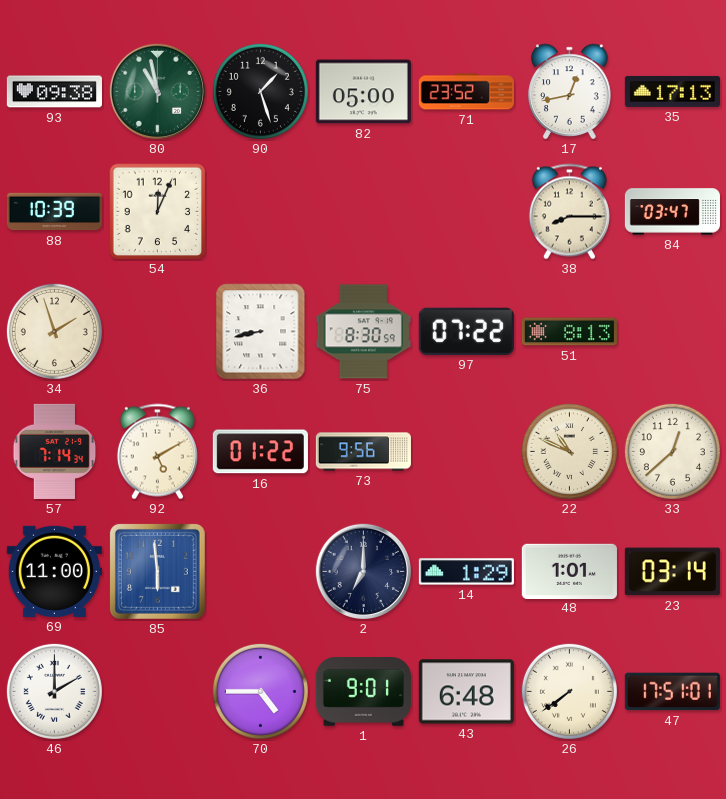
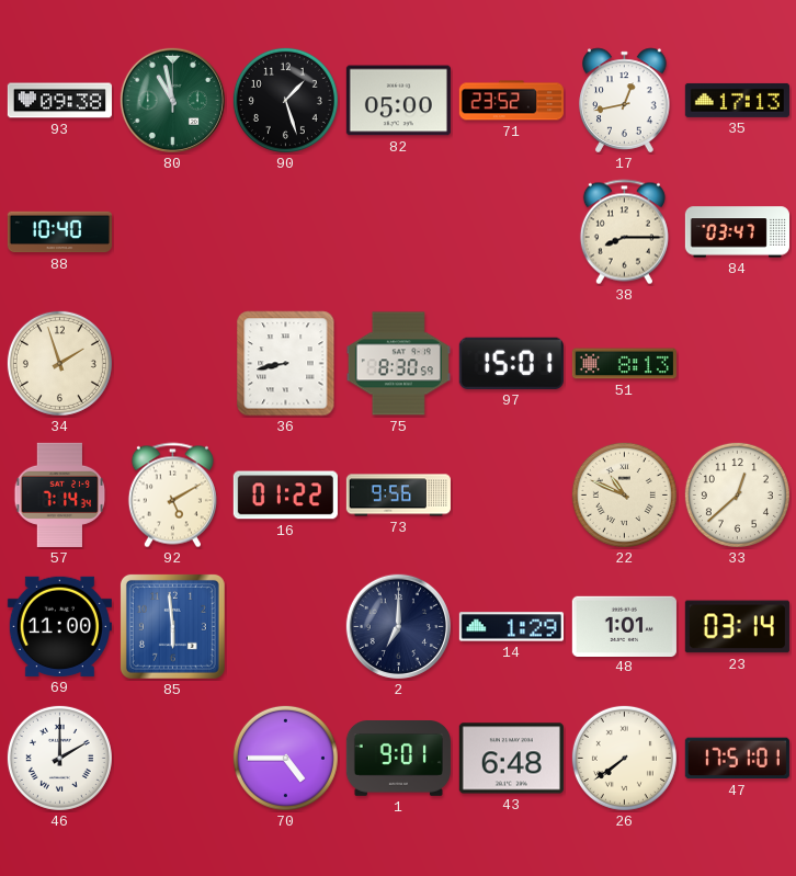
88: 10:39 -> 10:40
54: 12:04 -> none
97: 07:22 -> 15:01
